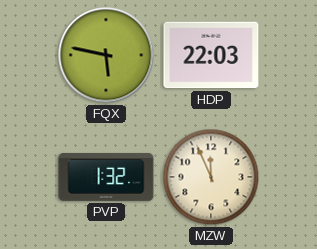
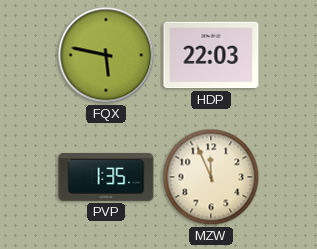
PVP: 1:32 -> 1:35
